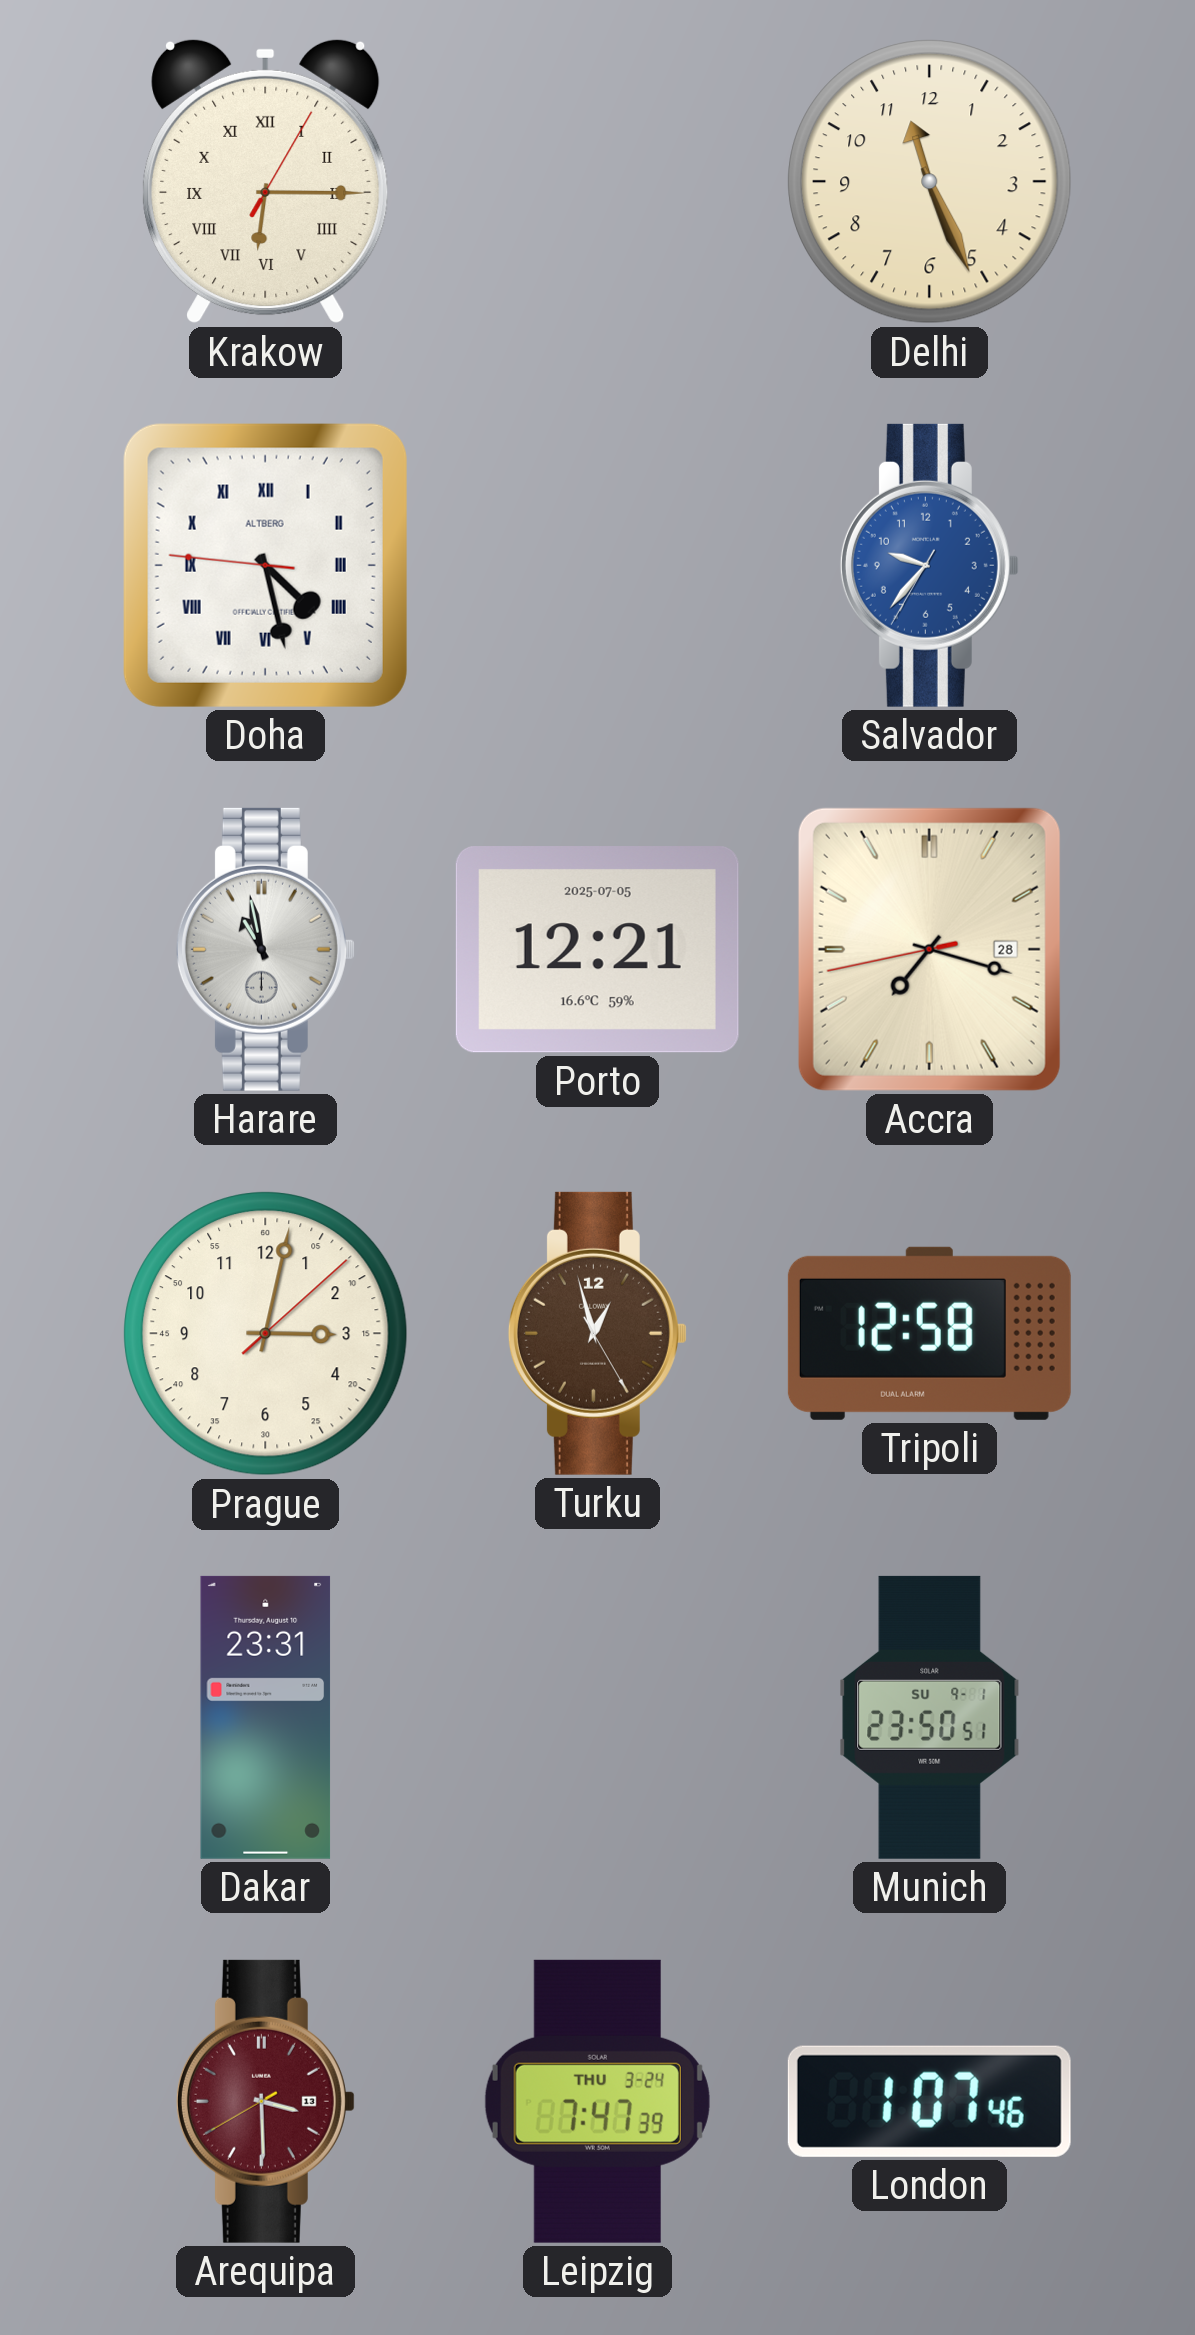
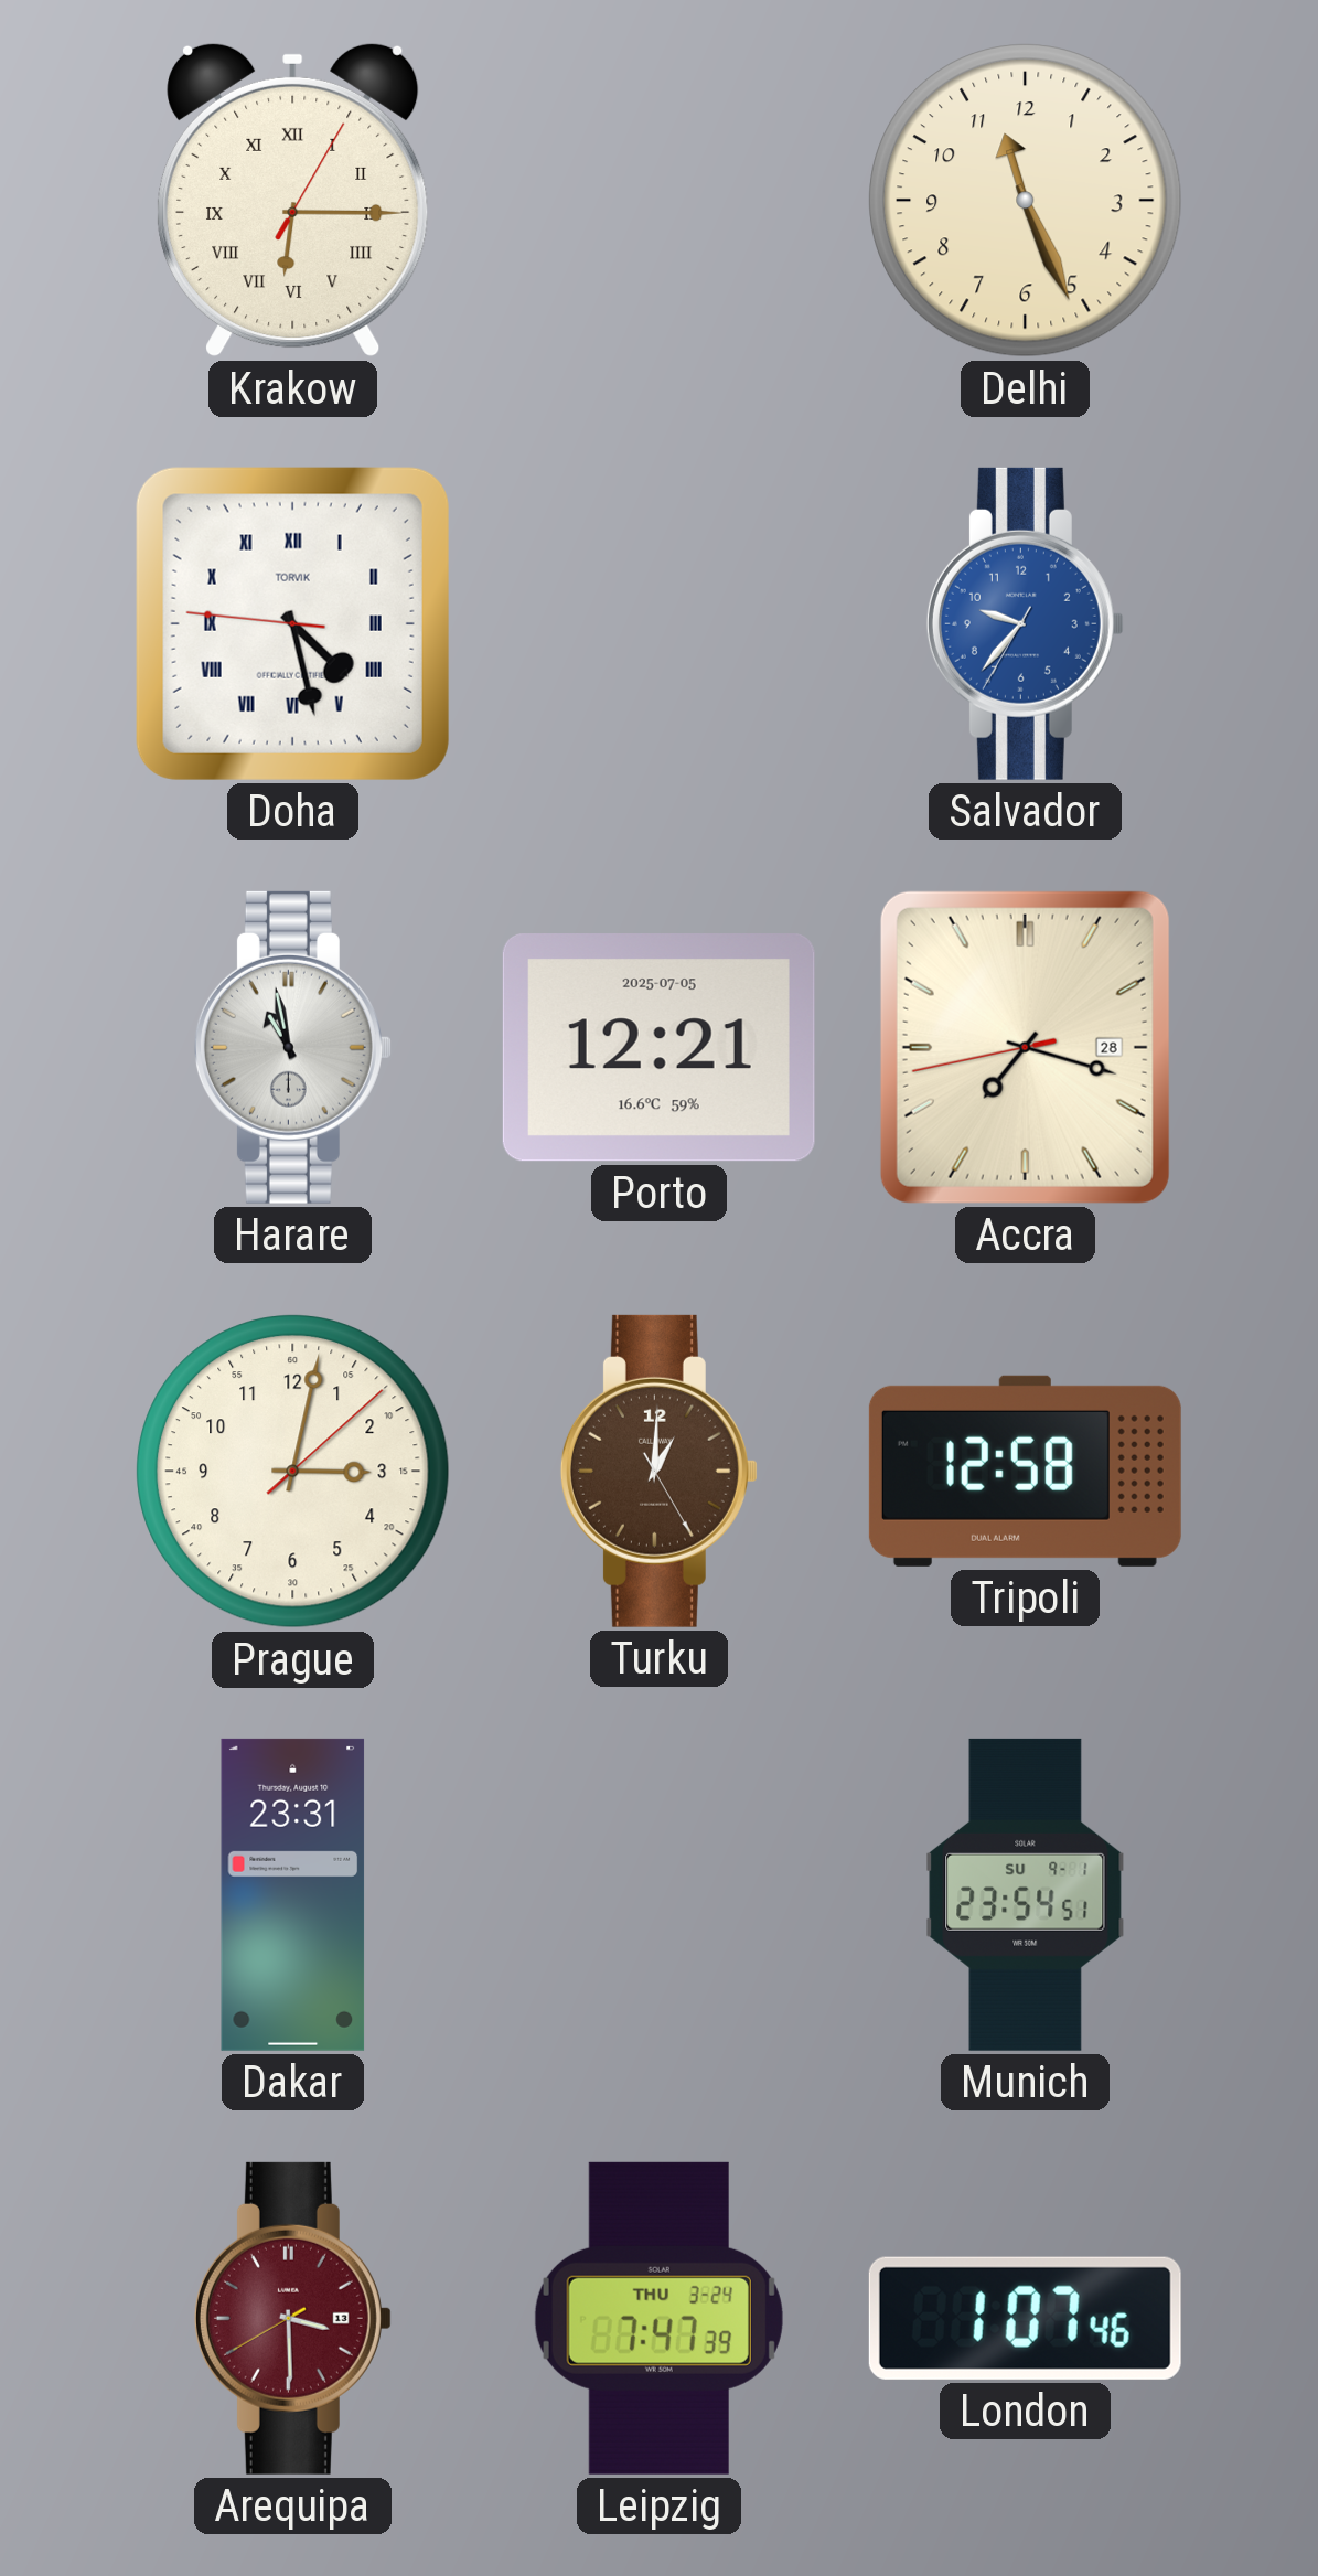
Doha brand: ALTBERG -> TORVIK
Turku: 12:57 -> 1:00
Munich: 23:50 -> 23:54
